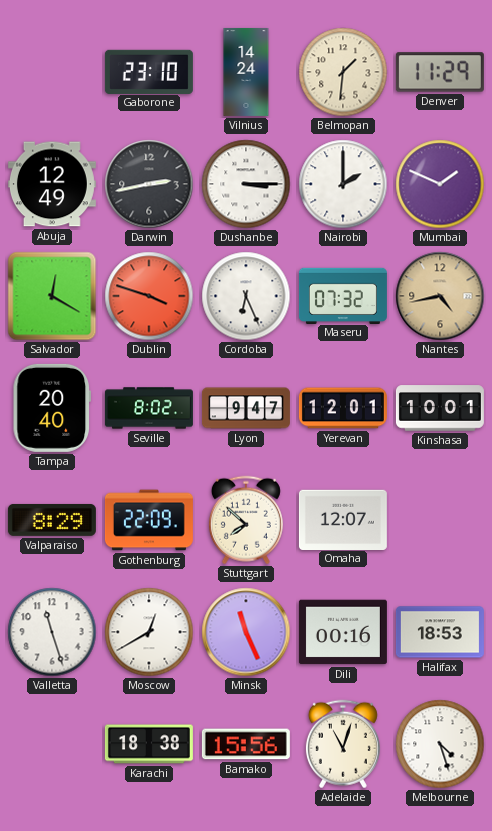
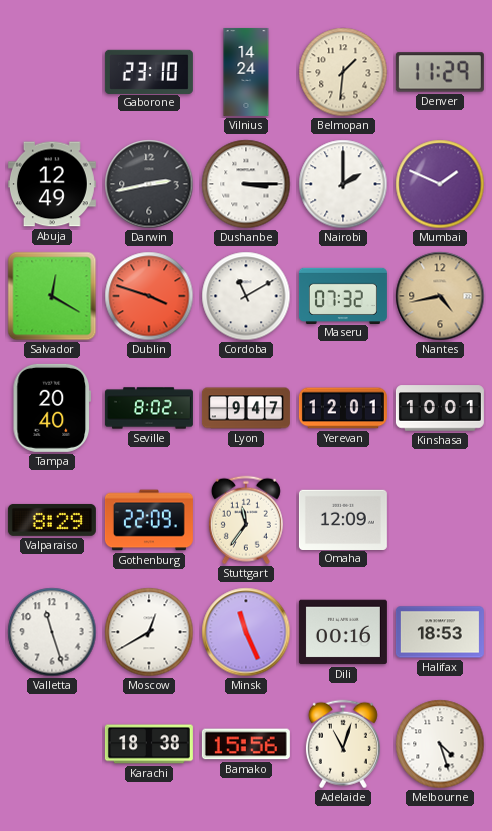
Cordoba: 6:26 -> 11:10
Stuttgart: 7:52 -> 11:36
Omaha: 12:07 -> 12:09
